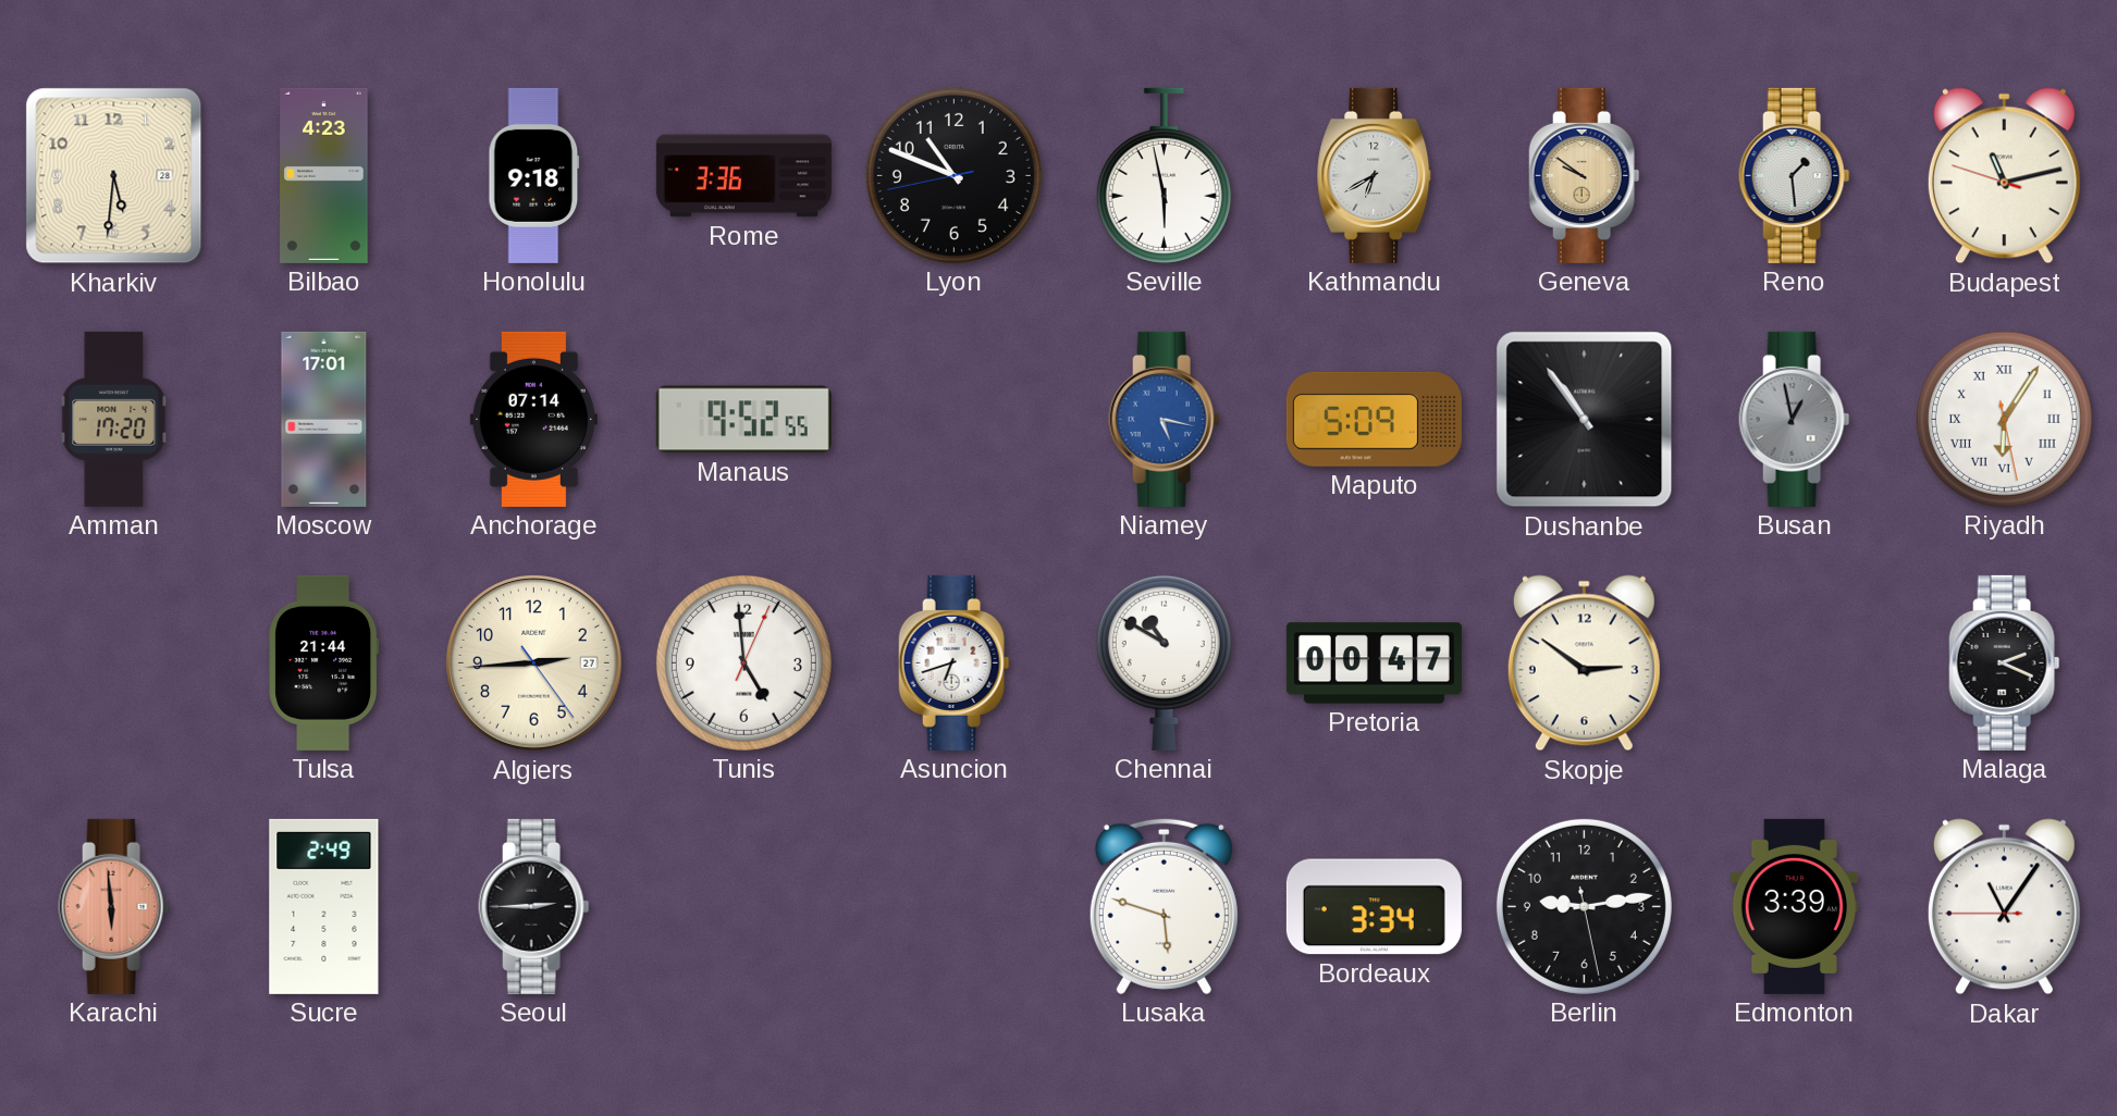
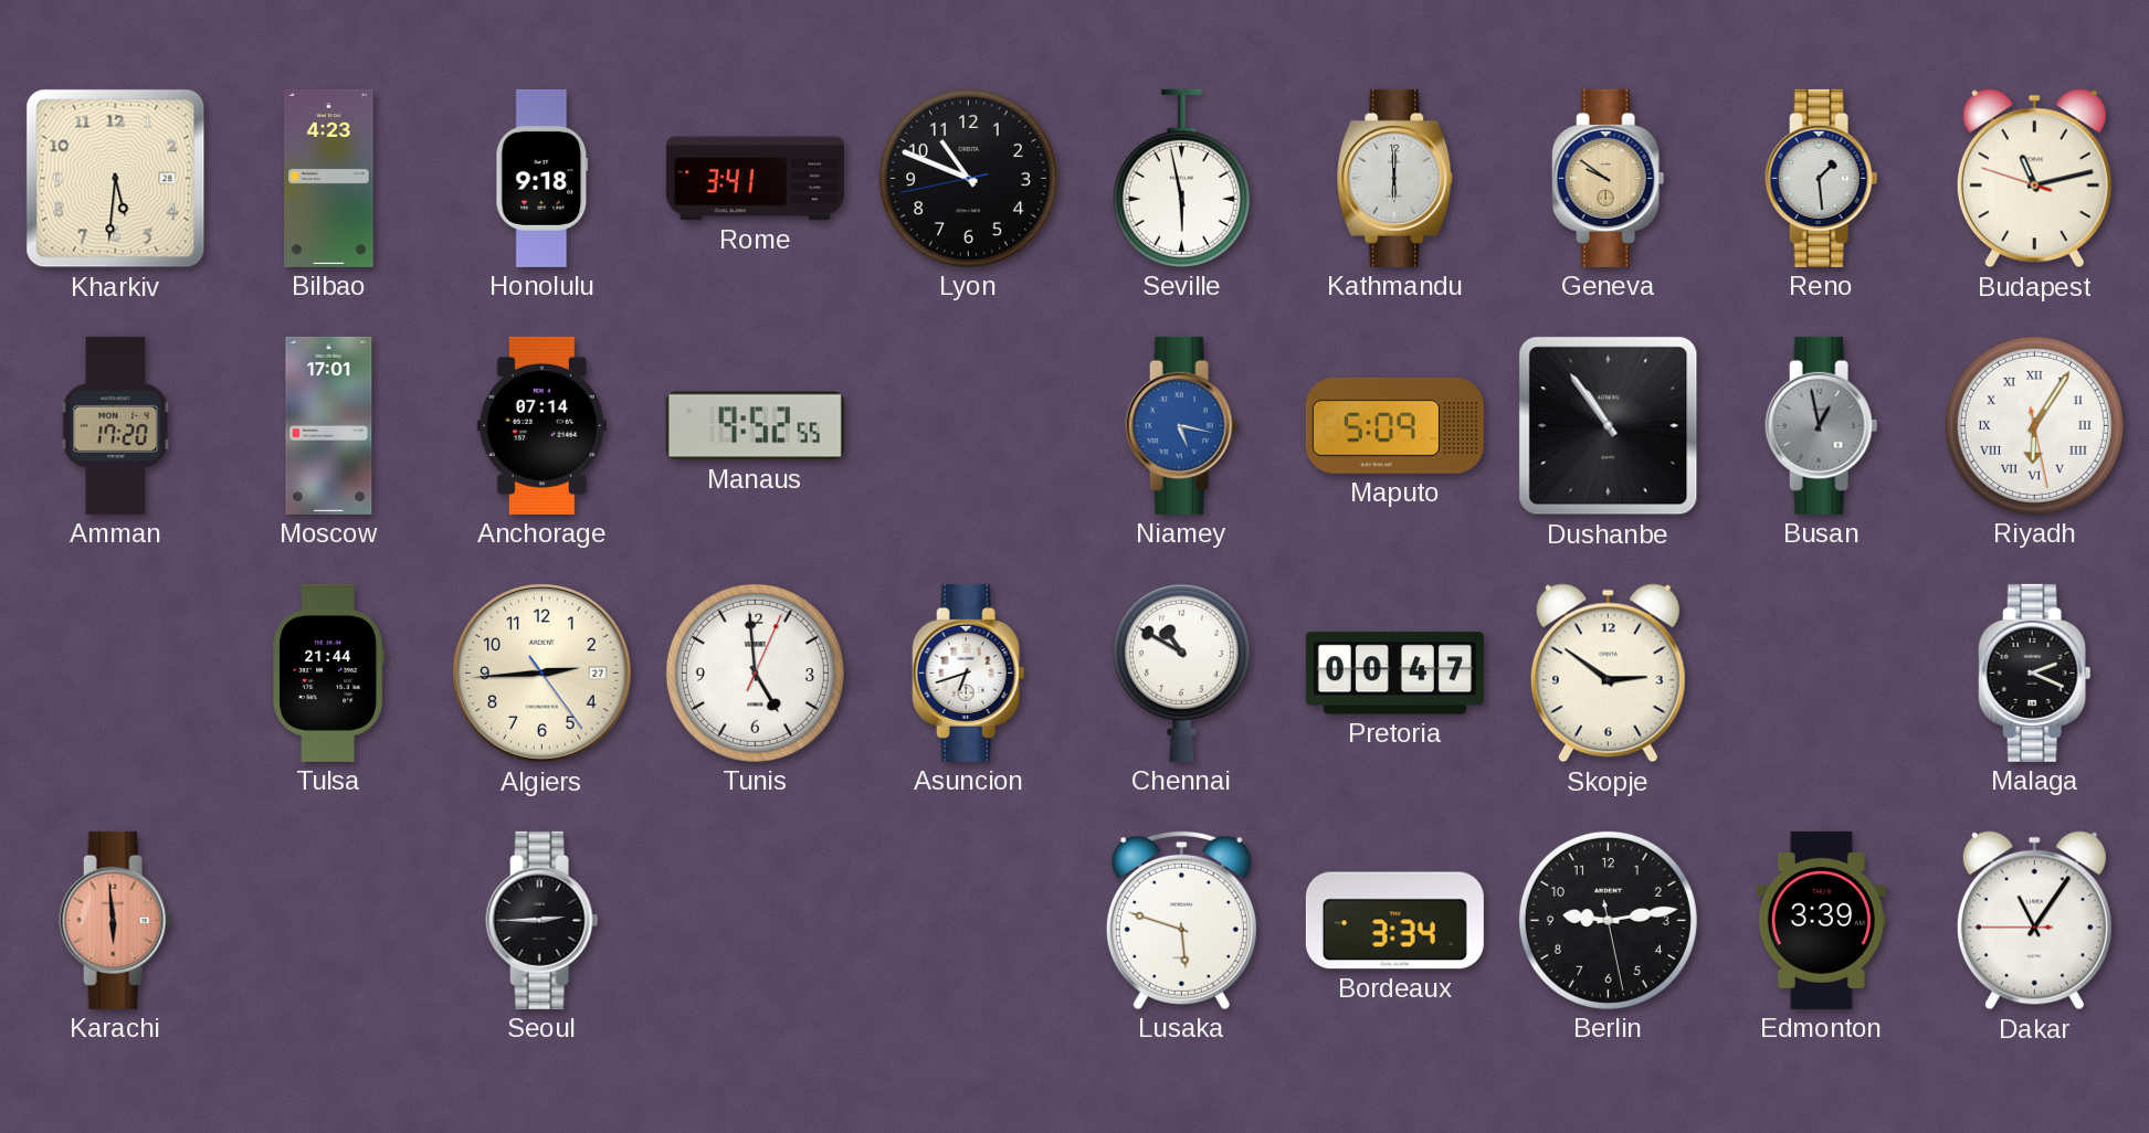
Rome: 3:36 -> 3:41
Kathmandu: 6:40 -> 6:00
Sucre: 2:49 -> none
